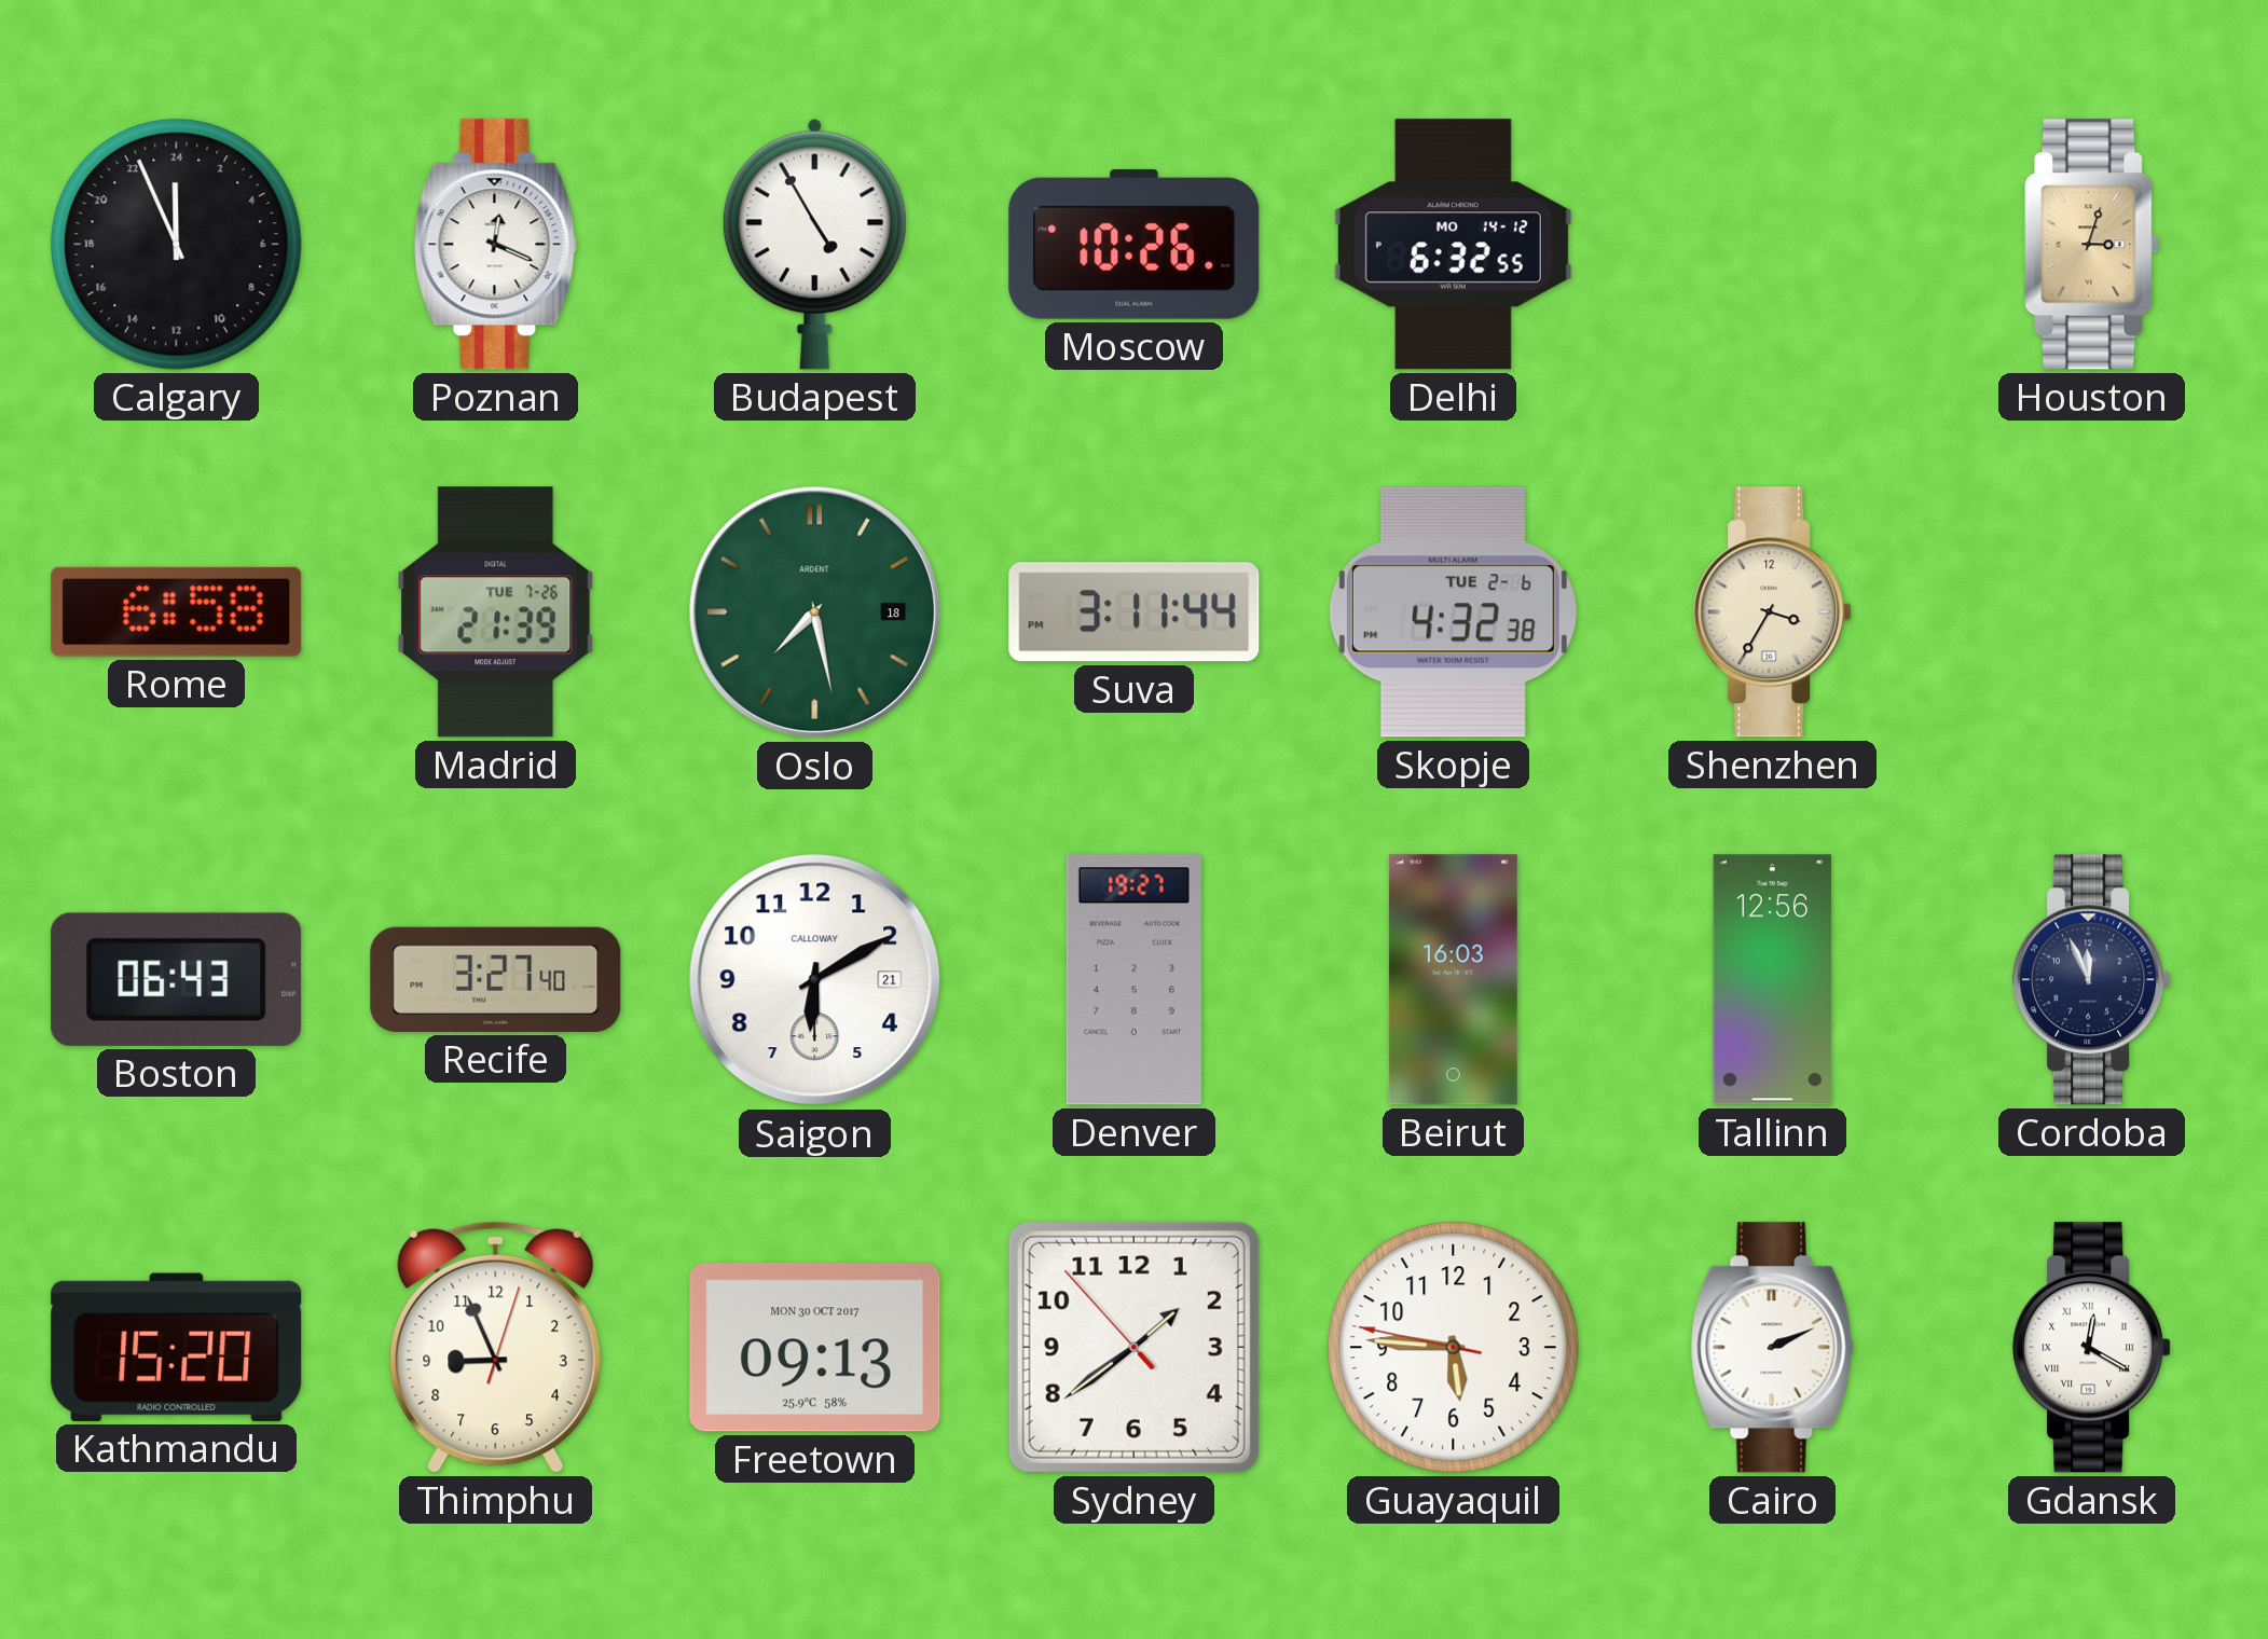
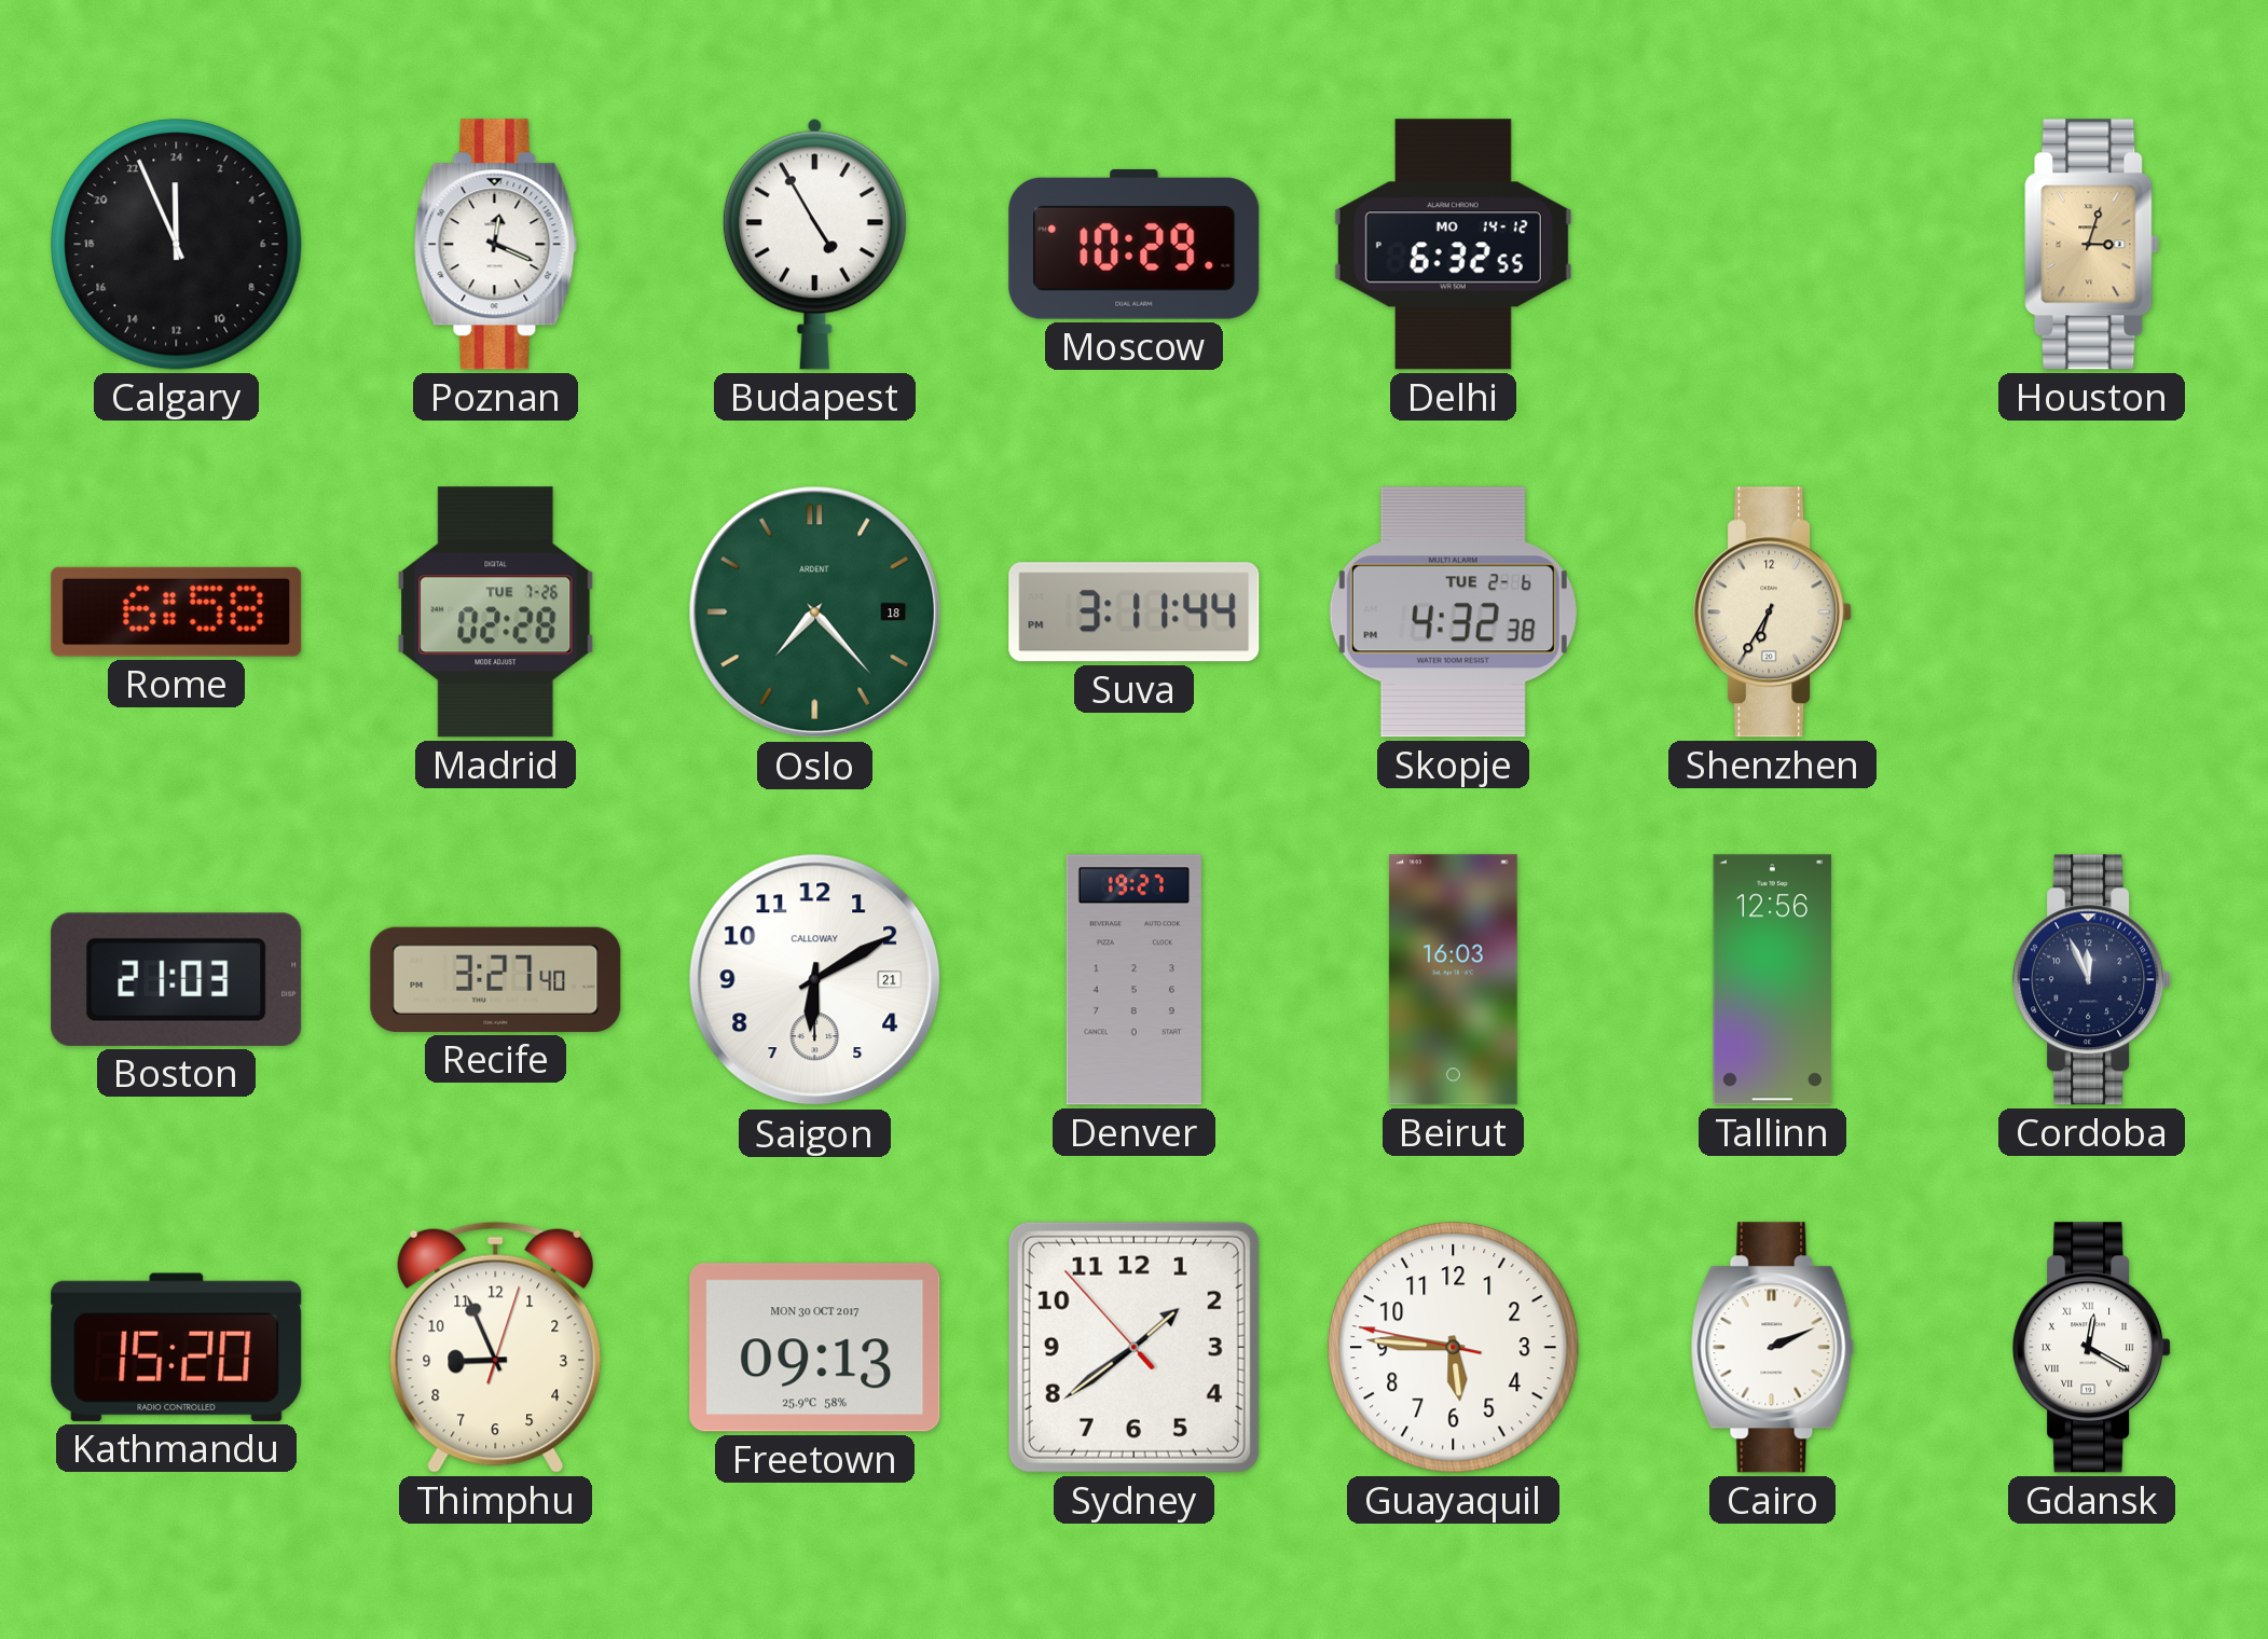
Moscow: 10:26 -> 10:29
Madrid: 21:39 -> 02:28
Oslo: 7:28 -> 7:23
Shenzhen: 3:35 -> 6:35
Boston: 06:43 -> 21:03
